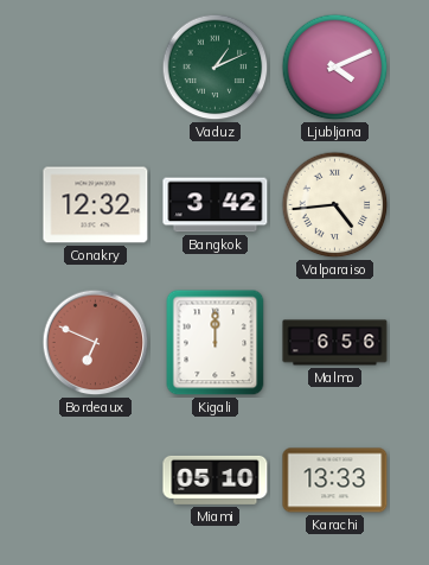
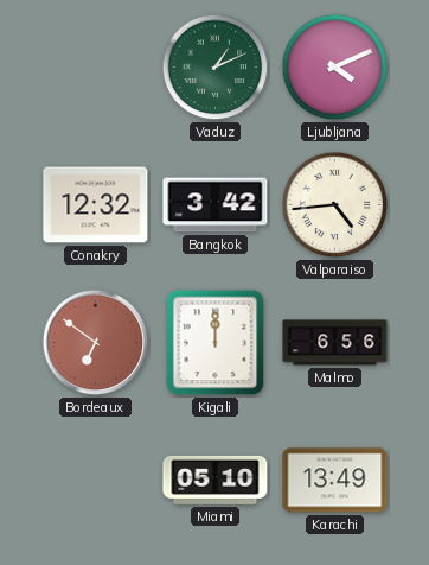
Bordeaux: 6:49 -> 6:51
Karachi: 13:33 -> 13:49
